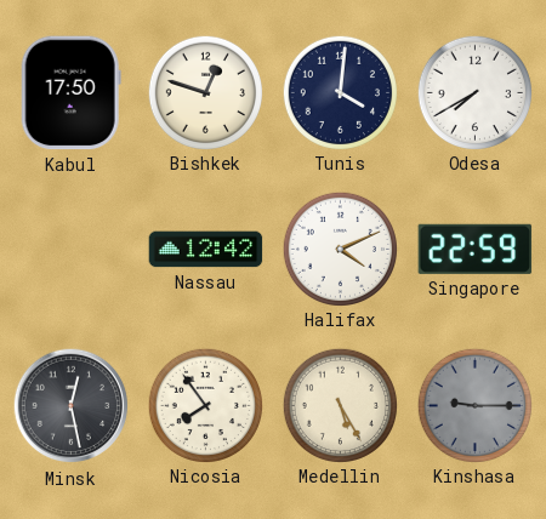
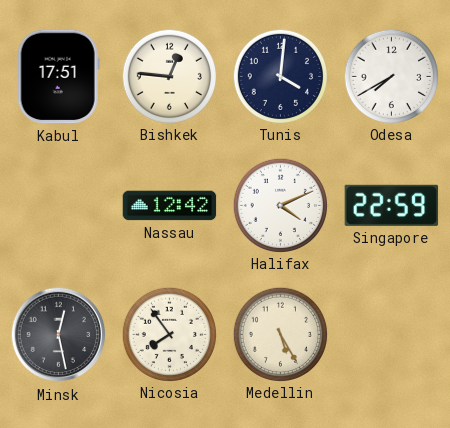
Kabul: 17:50 -> 17:51
Bishkek: 12:48 -> 12:46
Kinshasa: 9:15 -> none
